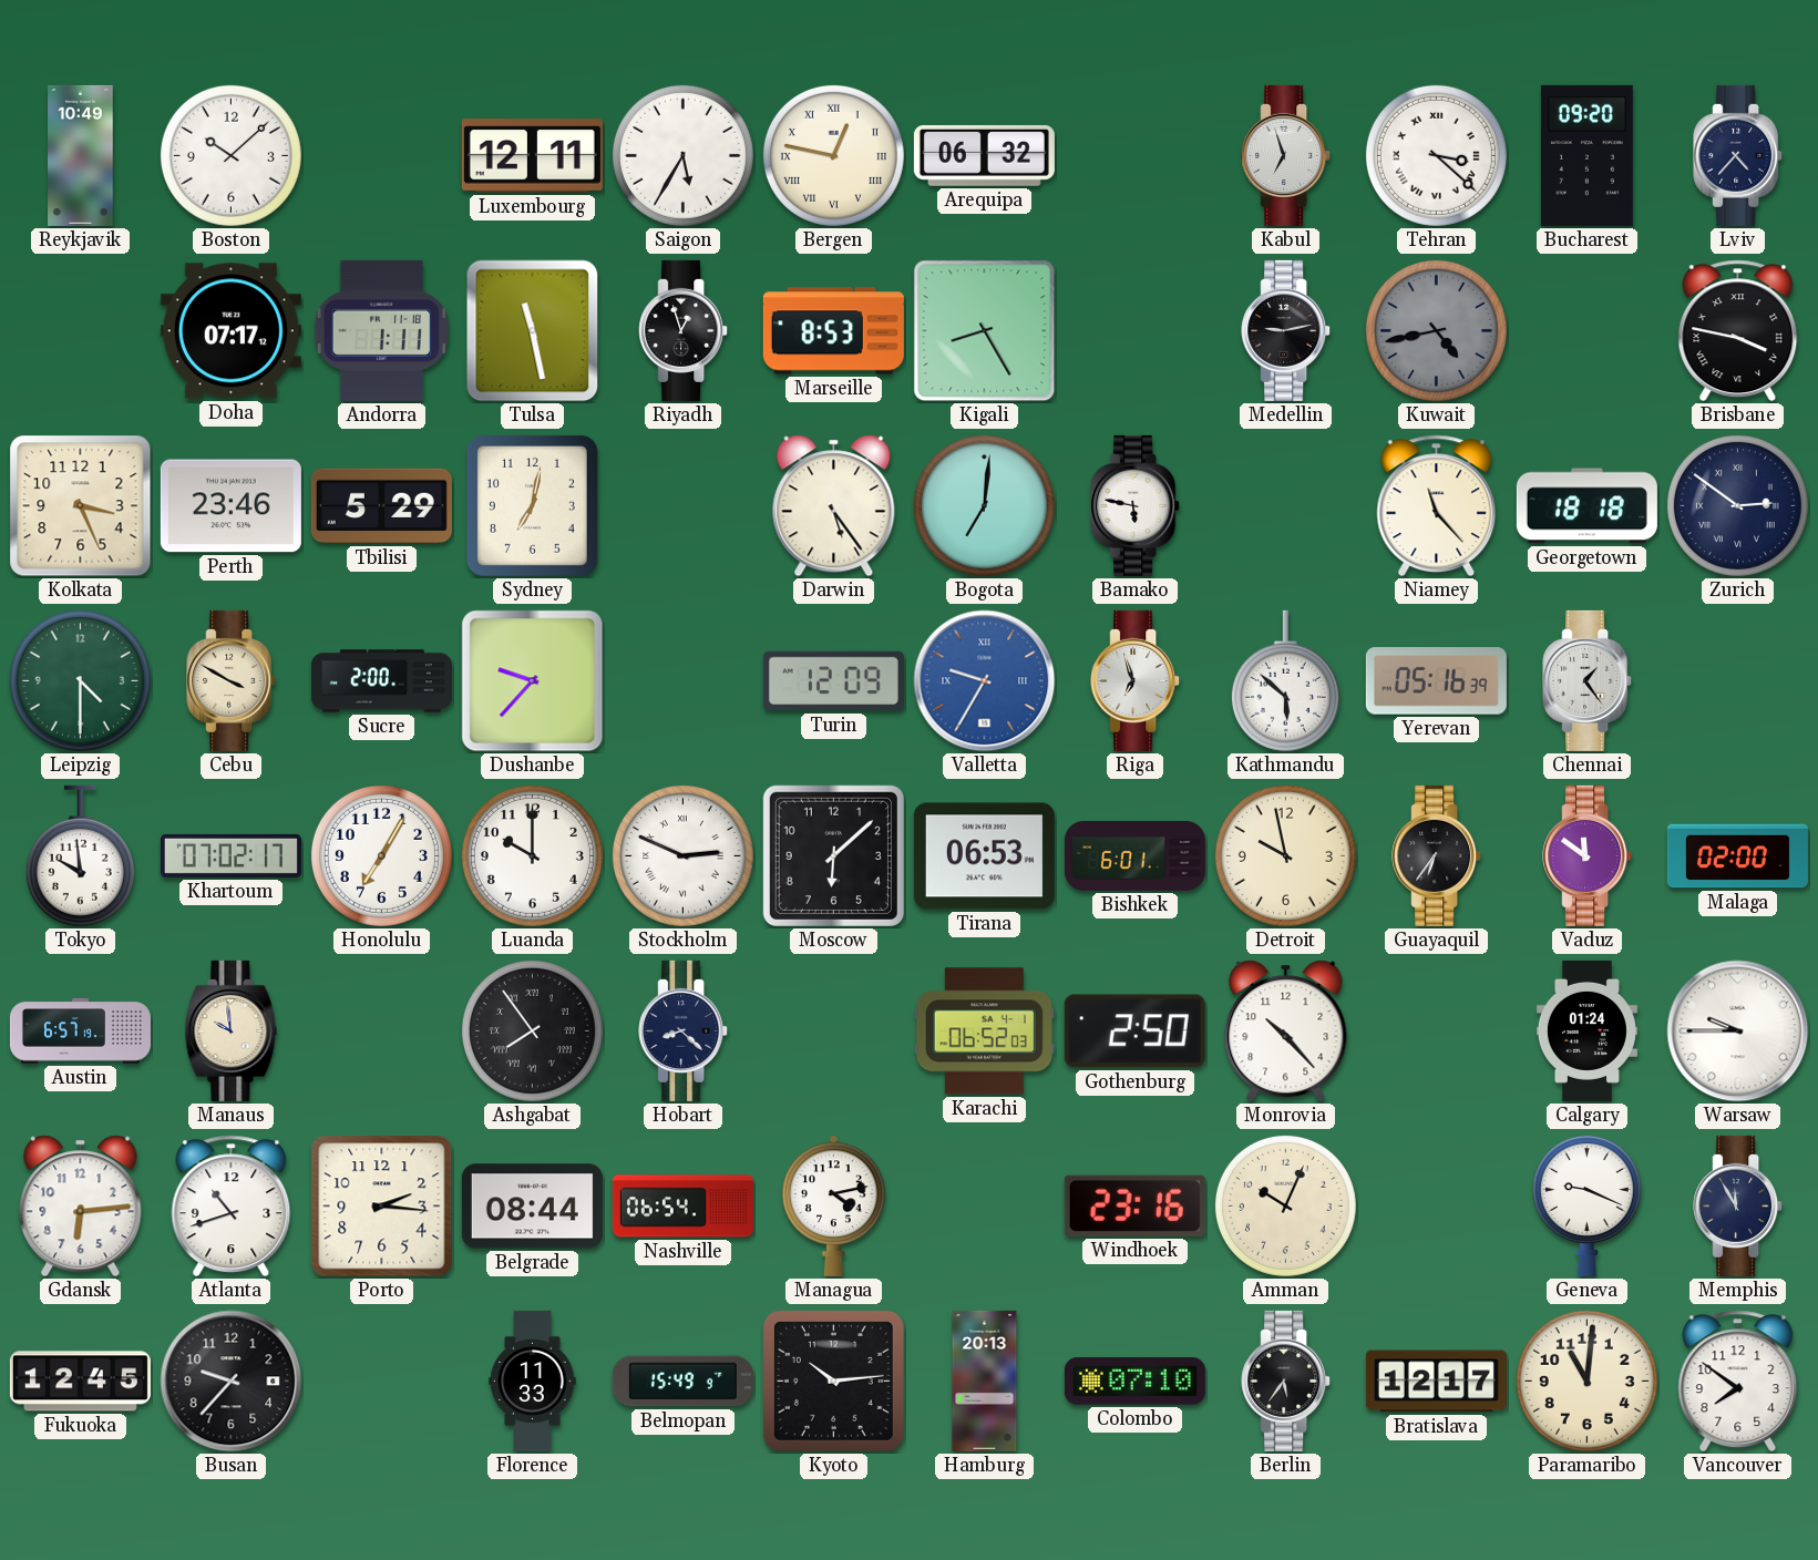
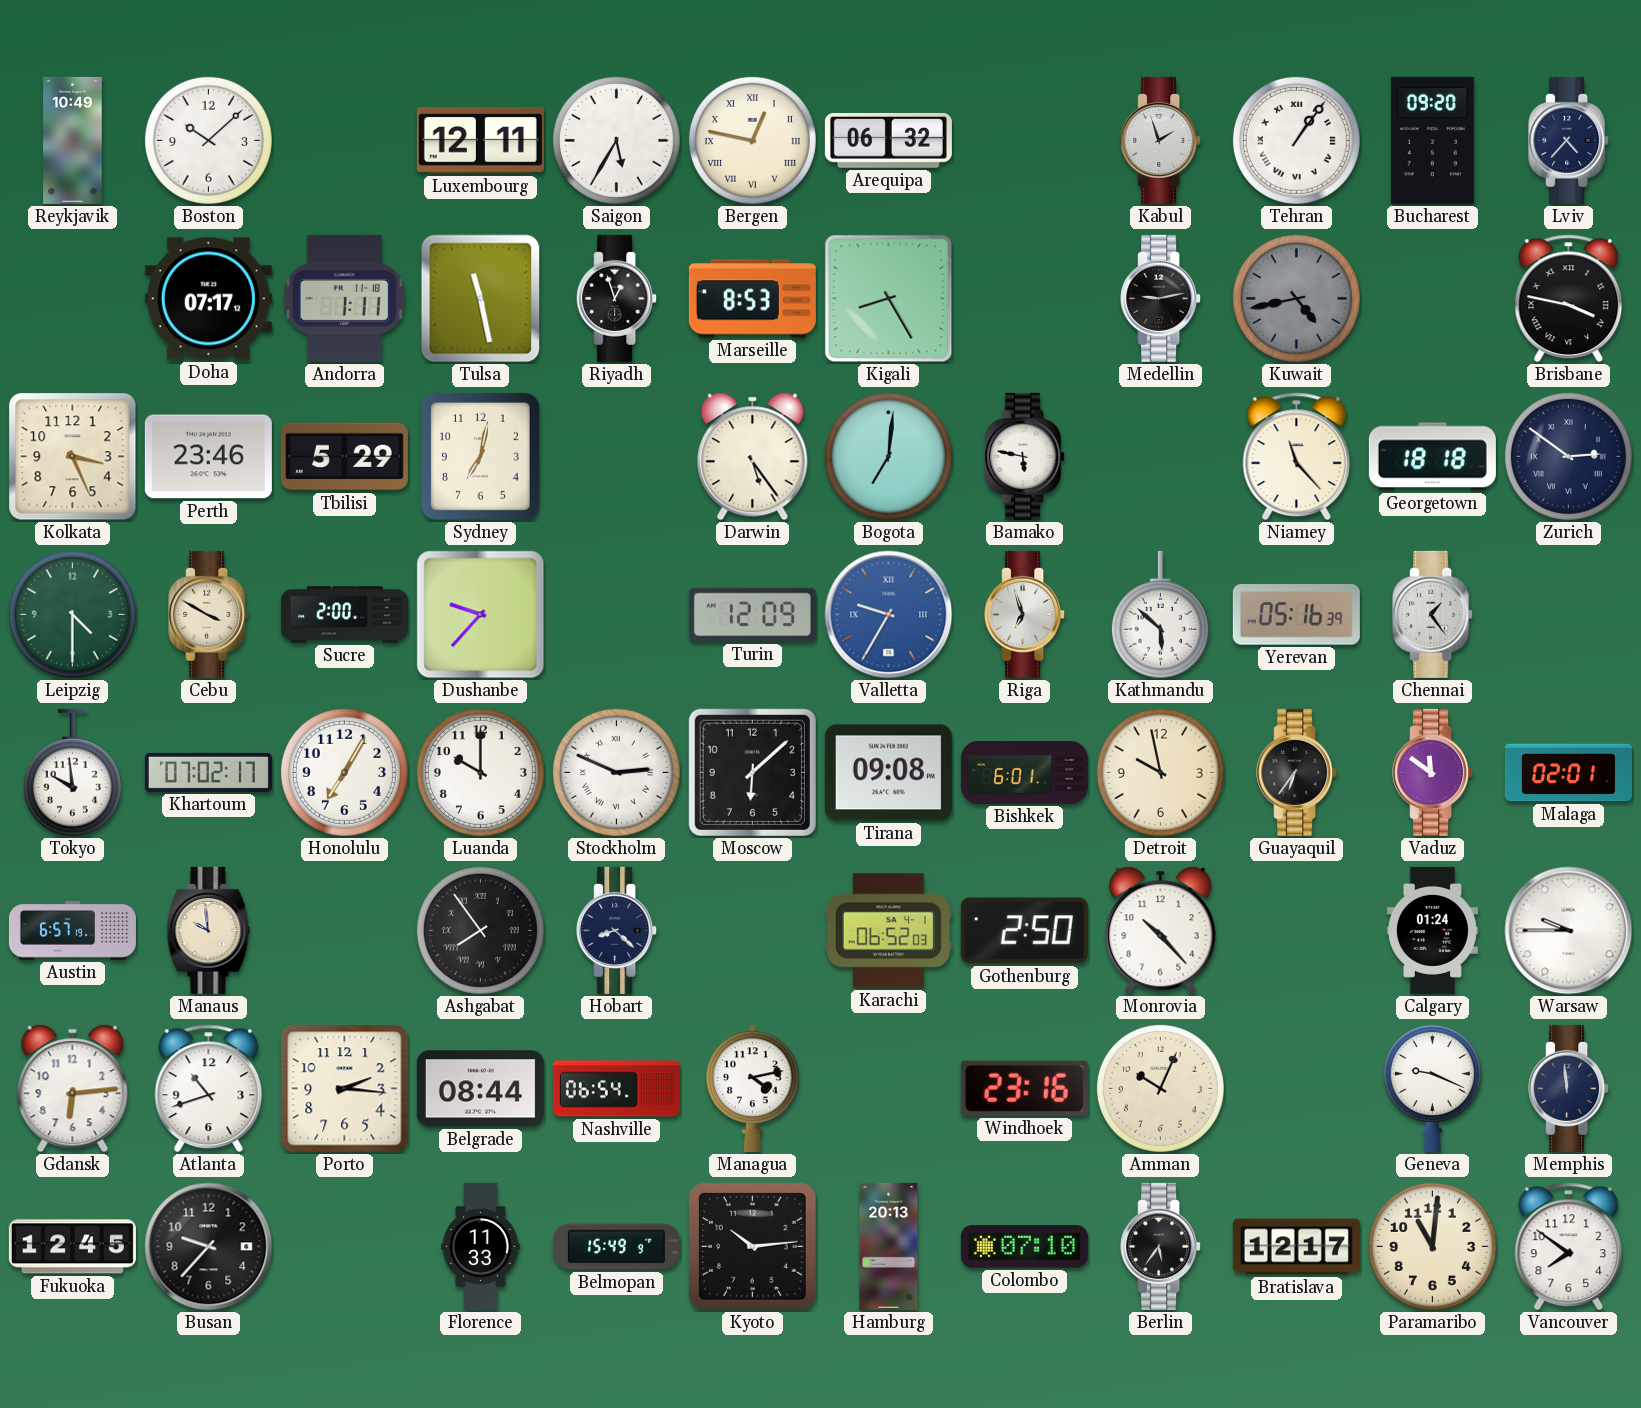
Kabul: 6:57 -> 1:57
Tehran: 3:22 -> 1:06
Tirana: 06:53 -> 09:08
Malaga: 02:00 -> 02:01
Memphis: 11:55 -> 11:59
